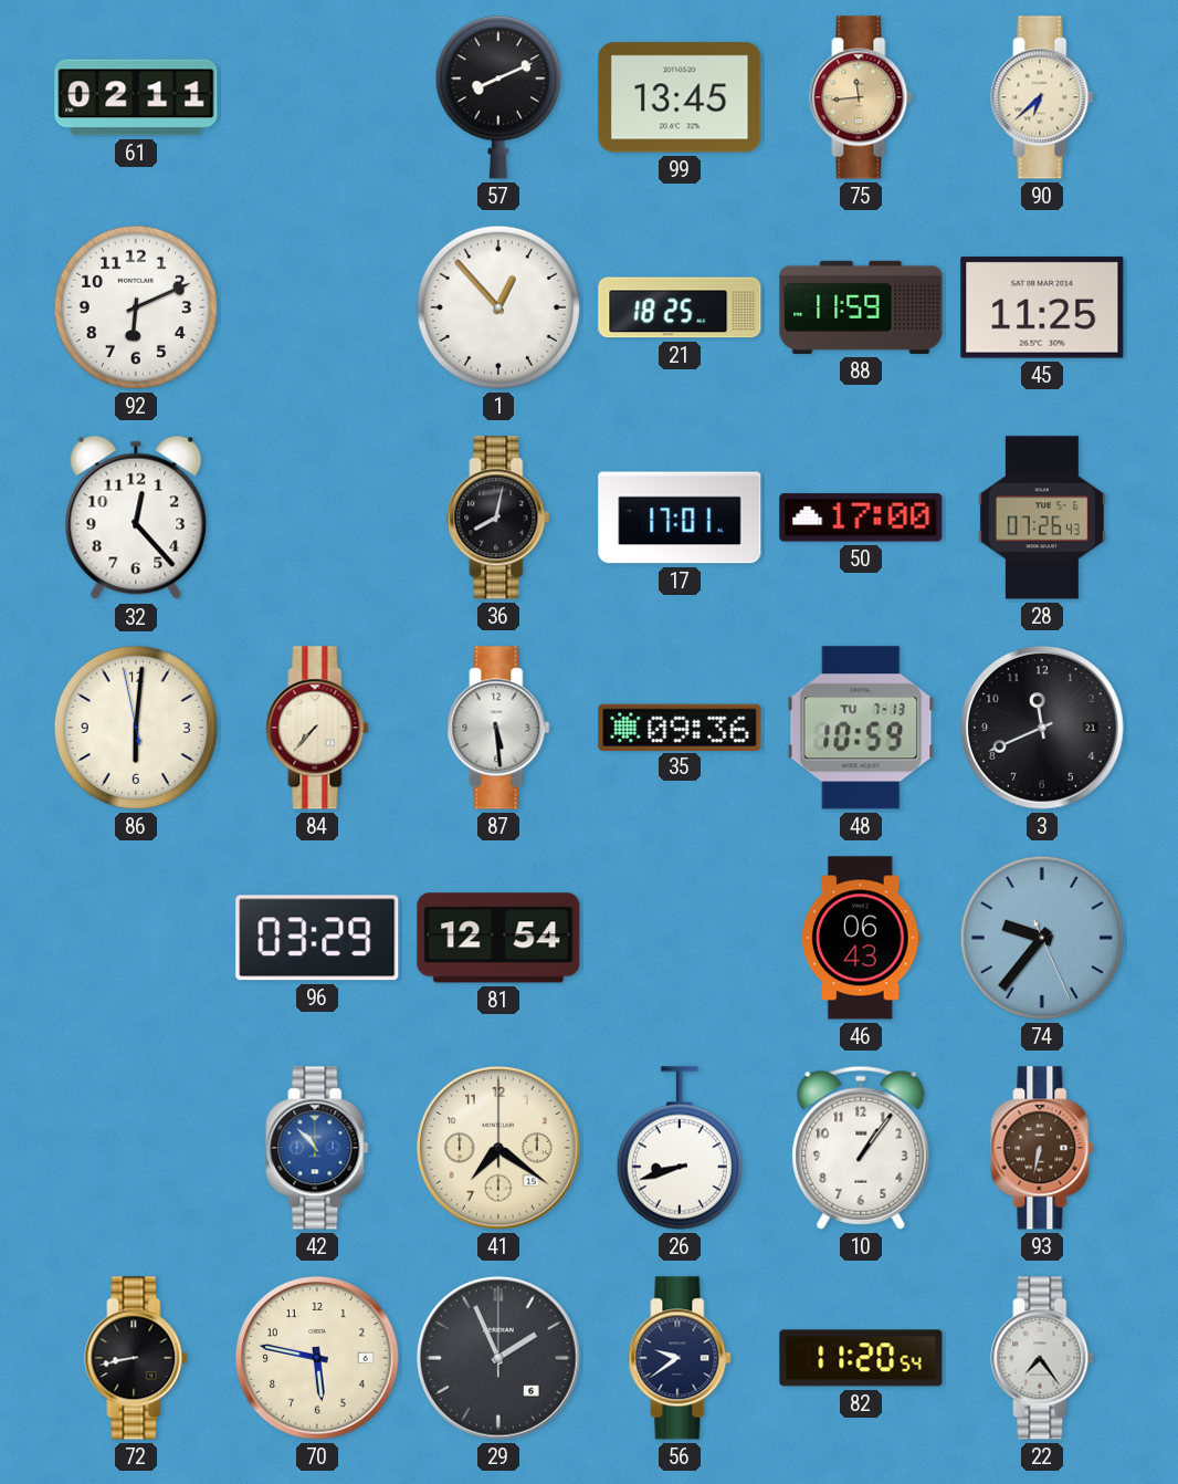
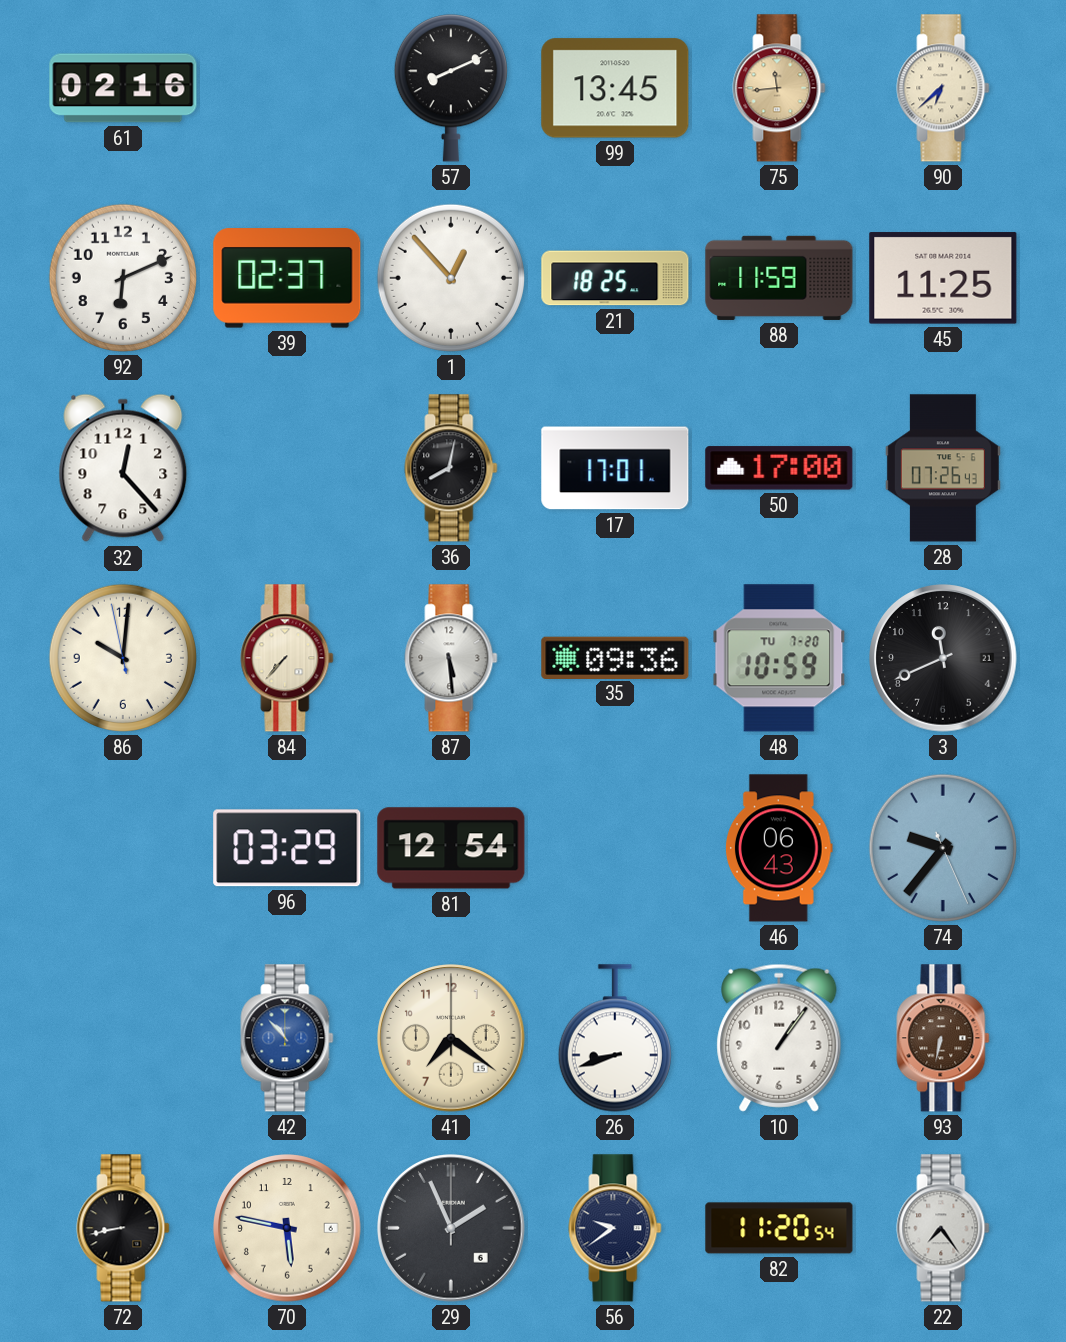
61: 02:11 -> 02:16
39: none -> 02:37
86: 6:00 -> 10:00
48 date: TU 7-13 -> TU 7-20
